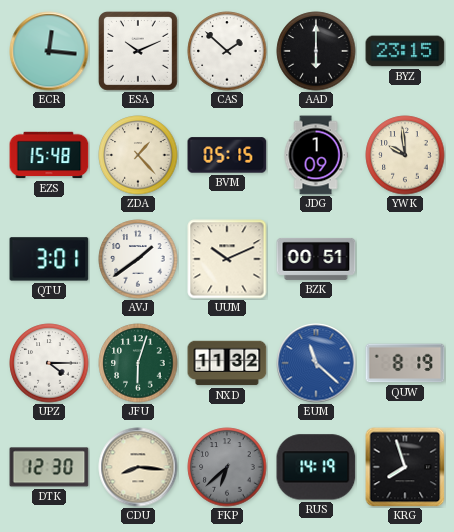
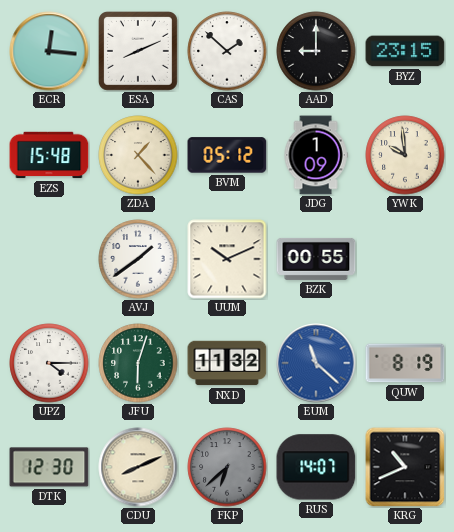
ESA: 10:11 -> 8:11
AAD: 6:00 -> 9:00
BVM: 05:15 -> 05:12
QTU: 3:01 -> none
BZK: 00:51 -> 00:55
CDU: 8:16 -> 8:11
RUS: 14:19 -> 14:07
KRG: 7:57 -> 10:41
